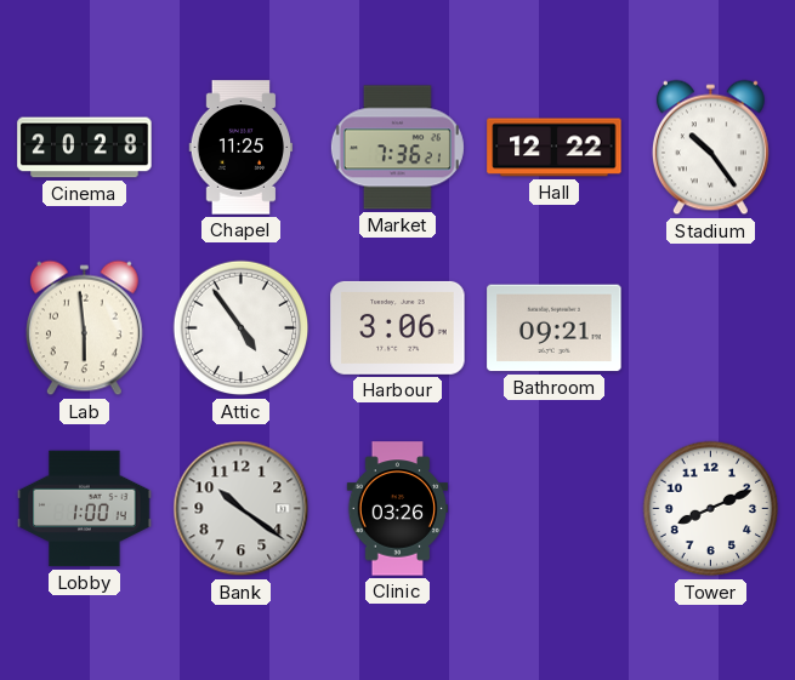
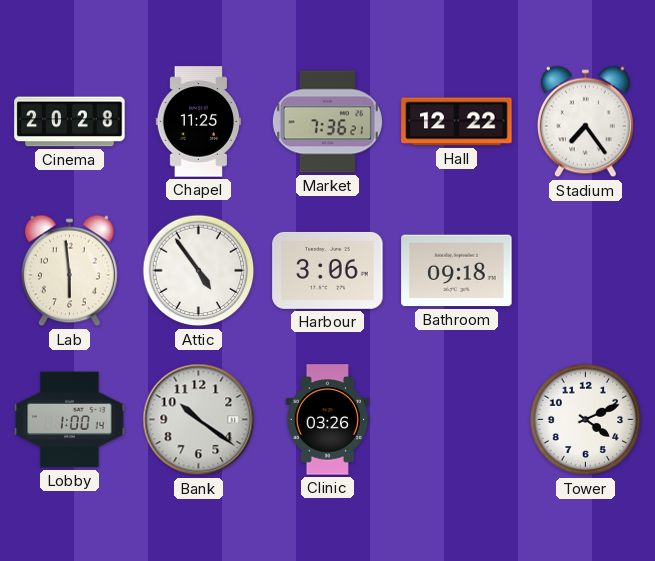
Stadium: 10:24 -> 7:24
Bathroom: 09:21 -> 09:18
Tower: 8:11 -> 4:11
